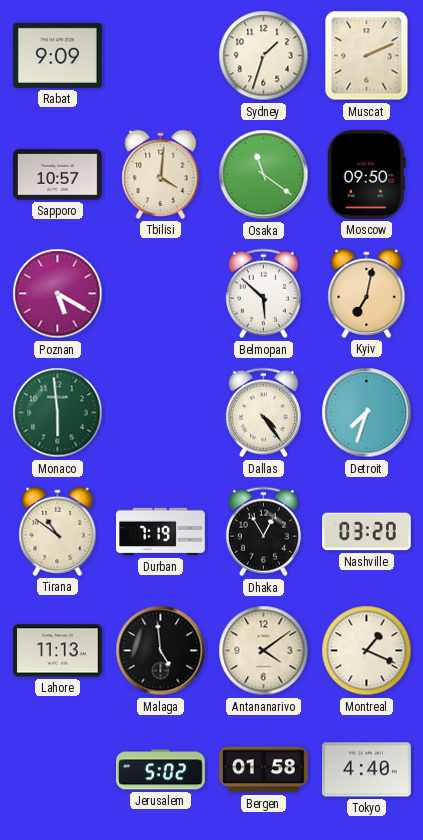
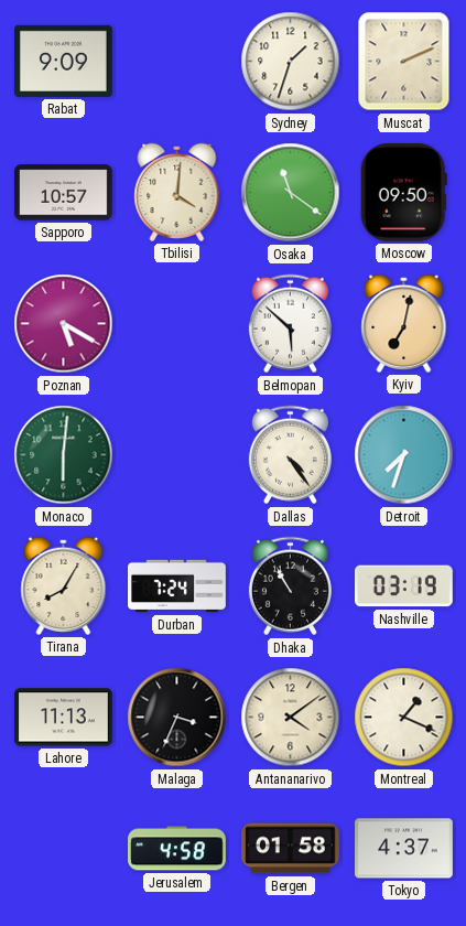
Monaco: 5:59 -> 6:01
Tirana: 10:51 -> 8:05
Durban: 7:19 -> 7:24
Dhaka: 12:55 -> 10:55
Nashville: 03:20 -> 03:19
Malaga: 4:59 -> 3:34
Jerusalem: 5:02 -> 4:58
Tokyo: 4:40 -> 4:37
